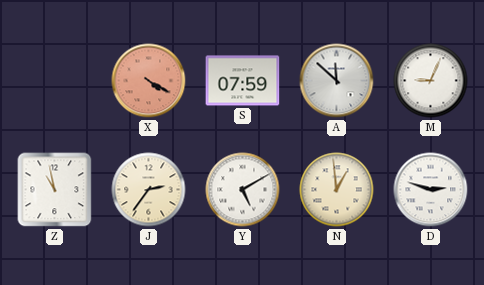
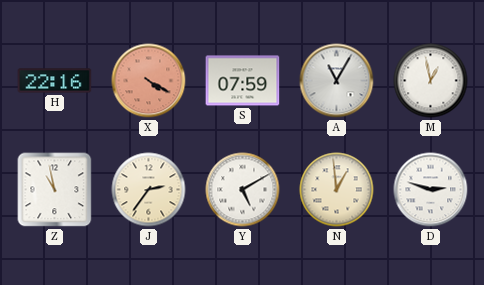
H: none -> 22:16
A: 11:52 -> 11:05
M: 9:04 -> 12:58
